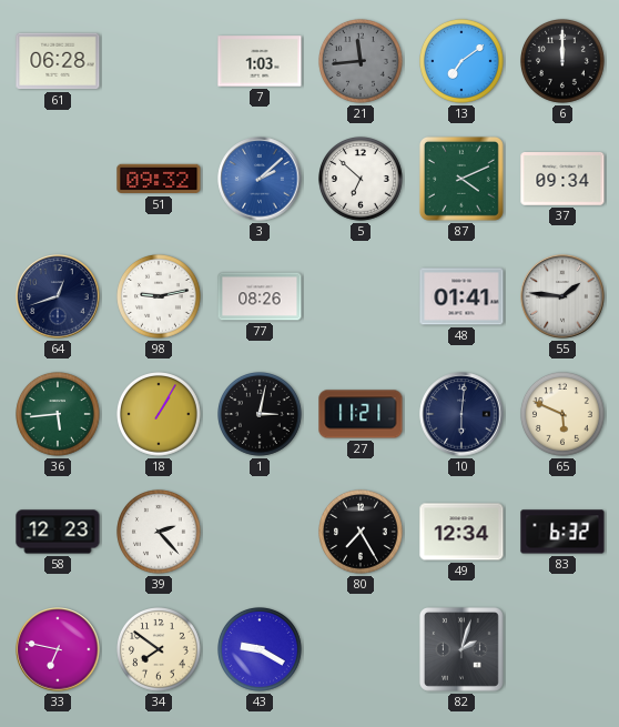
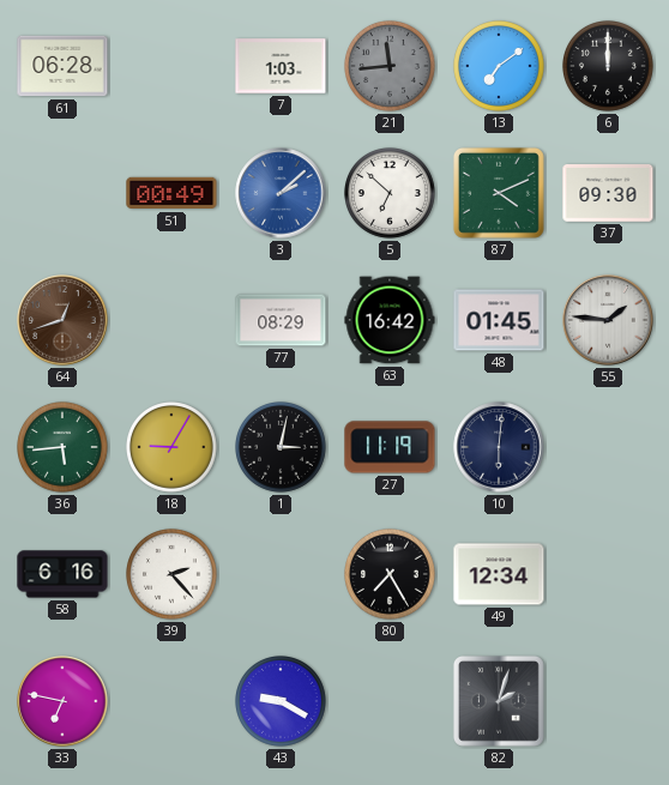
51: 09:32 -> 00:49
37: 09:34 -> 09:30
64 dial: navy -> brown
98: 9:13 -> none
77: 08:26 -> 08:29
63: none -> 16:42
48: 01:41 -> 01:45
18: 1:05 -> 9:05
27: 11:21 -> 11:19
65: 5:49 -> none
58: 12:23 -> 6:16
83: 6:32 -> none
34: 7:51 -> none
